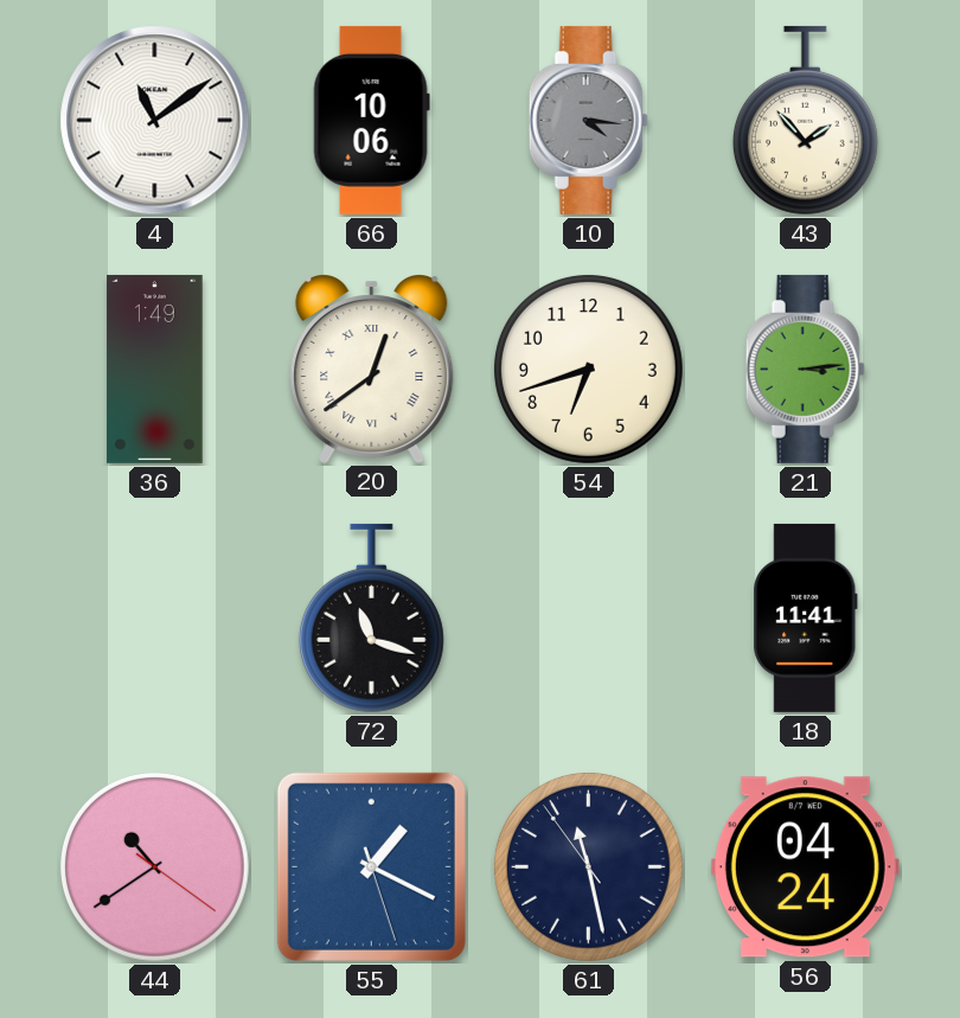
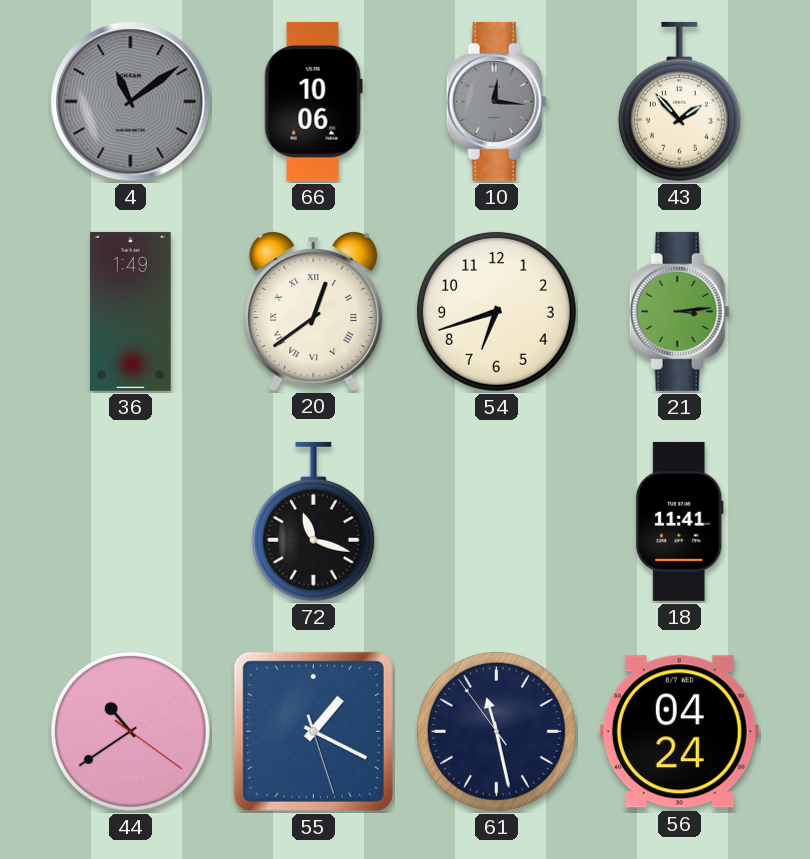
4 dial: white -> grey
10: 4:16 -> 12:16
